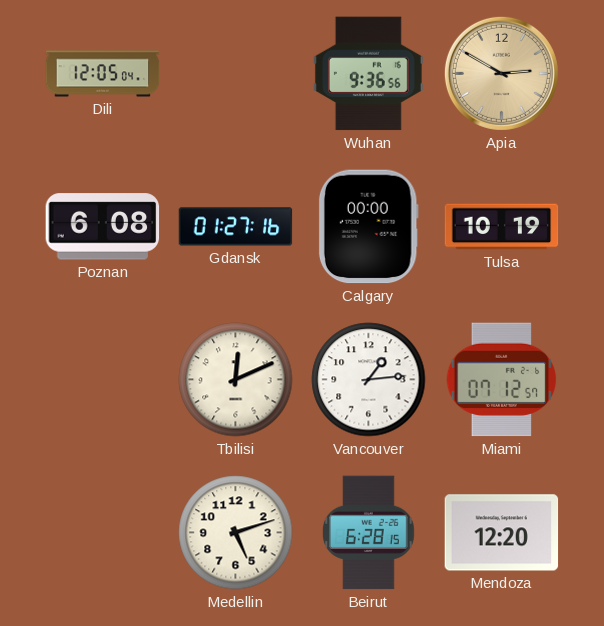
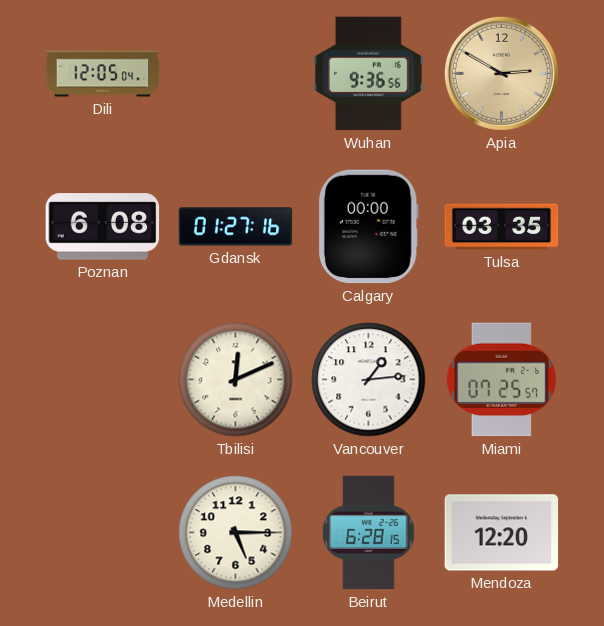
Tulsa: 10:19 -> 03:35
Miami: 07:12 -> 07:25
Medellin: 5:12 -> 5:15
